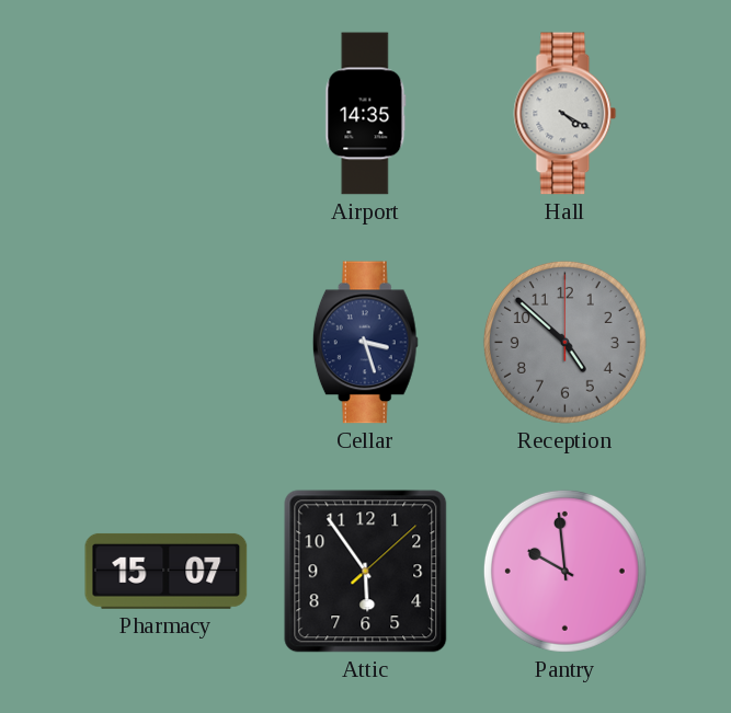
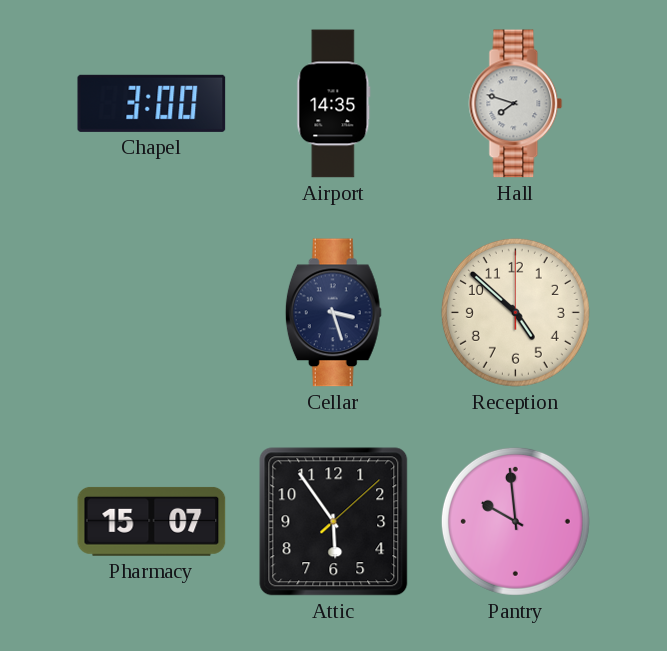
Chapel: none -> 3:00
Hall: 4:20 -> 7:48
Reception dial: grey -> cream
